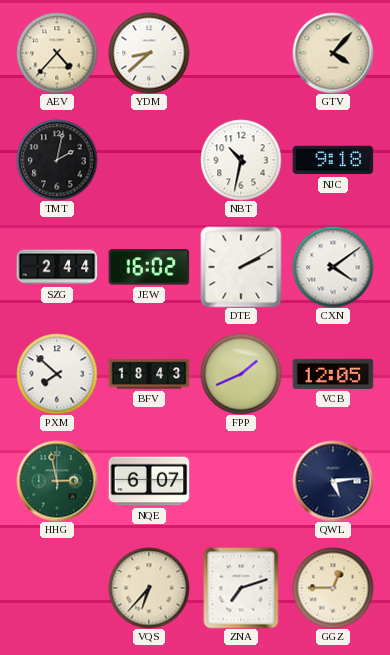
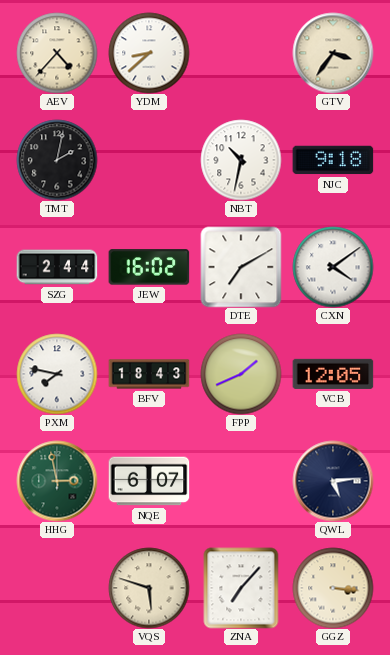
GTV: 4:07 -> 3:36
DTE: 2:10 -> 7:10
PXM: 7:52 -> 7:47
VQS: 6:37 -> 5:48
ZNA: 7:12 -> 7:07
GGZ: 12:45 -> 3:16
